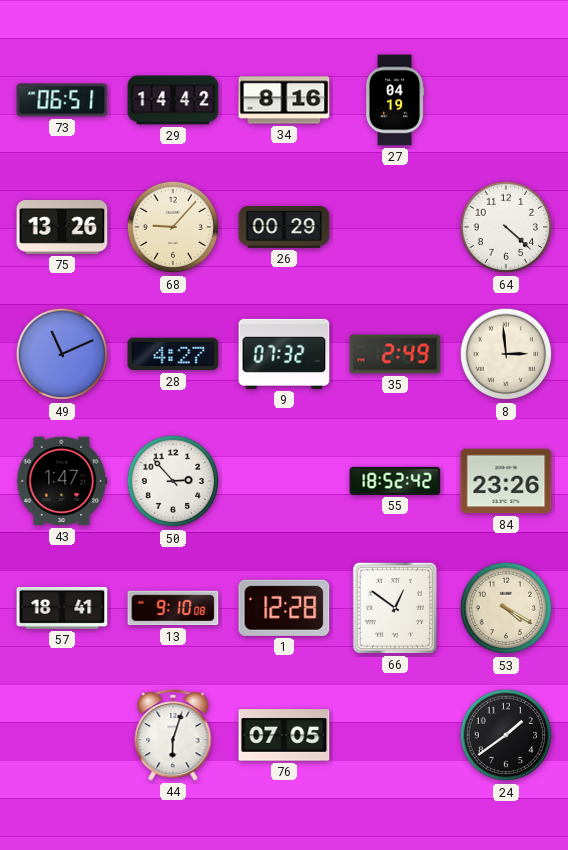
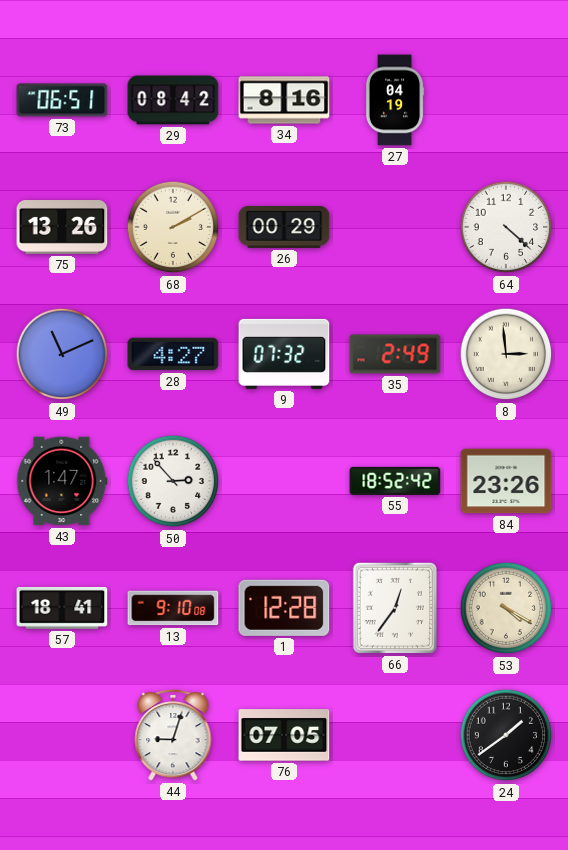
29: 14:42 -> 08:42
68: 9:07 -> 2:10
66: 12:51 -> 12:36
44: 6:03 -> 9:03
